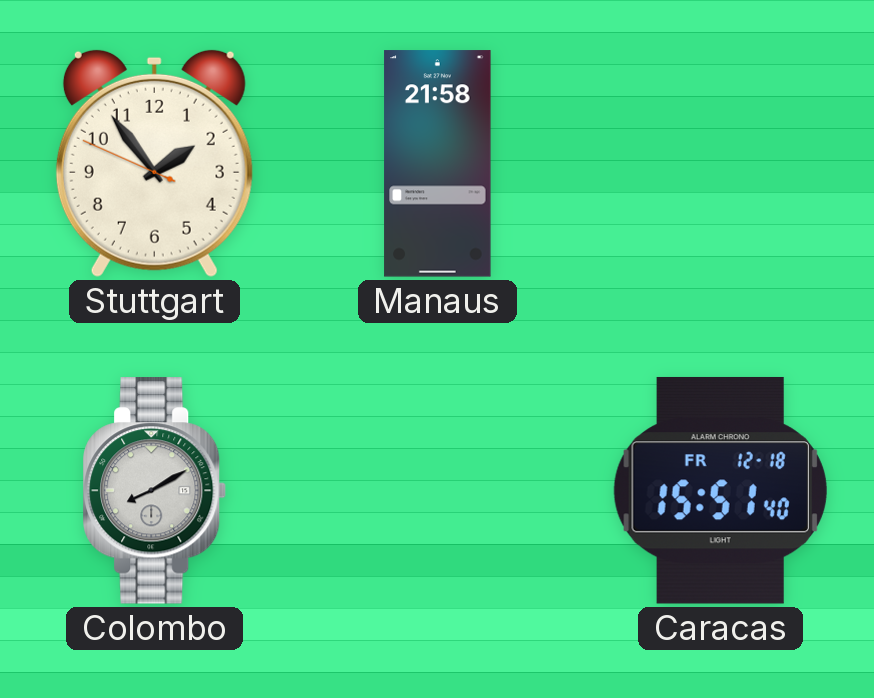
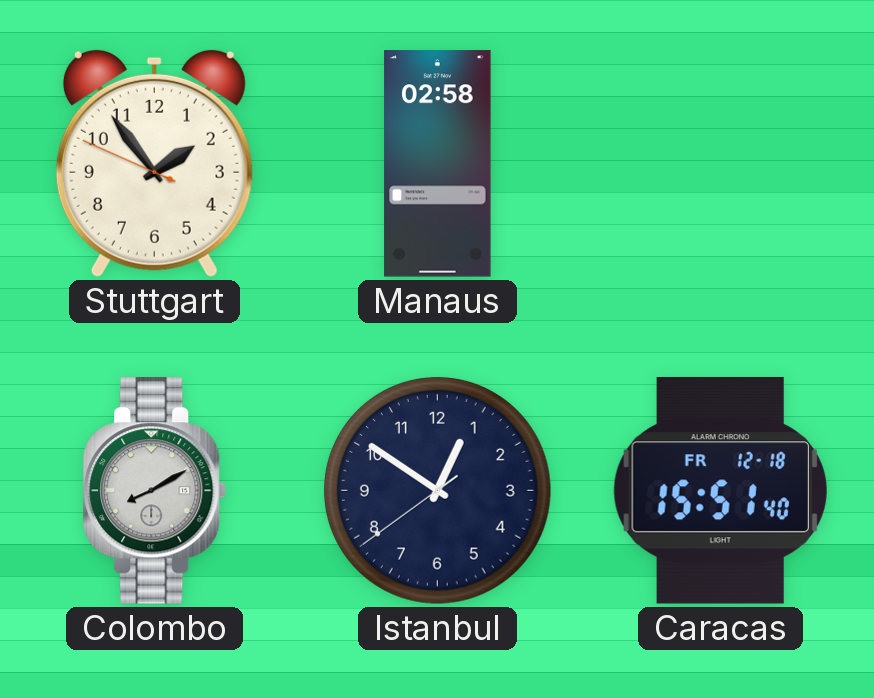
Manaus: 21:58 -> 02:58
Istanbul: none -> 12:50
